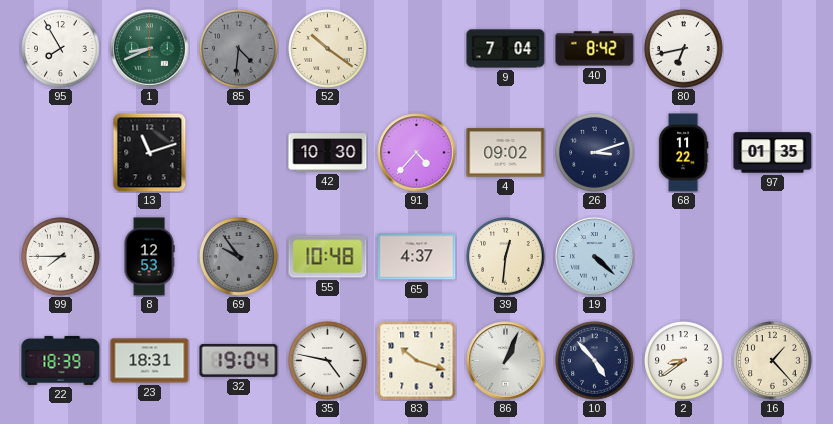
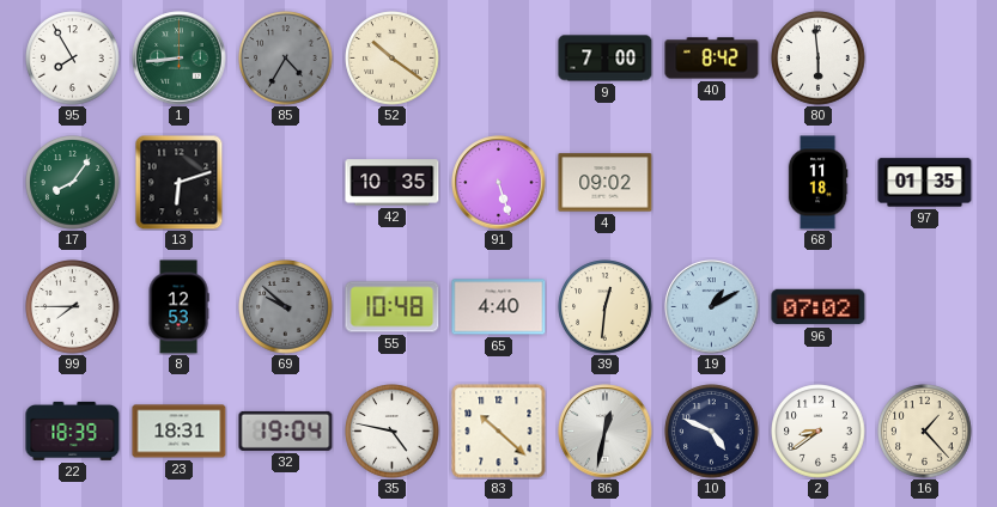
1: 8:41 -> 8:44
85: 4:31 -> 4:35
9: 7:04 -> 7:00
80: 6:43 -> 5:59
17: none -> 8:06
13: 11:12 -> 6:12
42: 10:30 -> 10:35
91: 4:37 -> 5:27
26: 3:12 -> none
68: 11:22 -> 11:18
69: 9:54 -> 9:52
65: 4:37 -> 4:40
19: 4:22 -> 1:10
96: none -> 07:02
83: 10:18 -> 10:22
86: 1:04 -> 12:32
10: 4:53 -> 4:49
